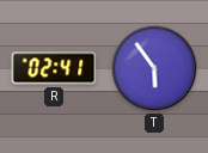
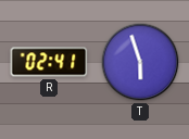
T: 5:54 -> 5:57
